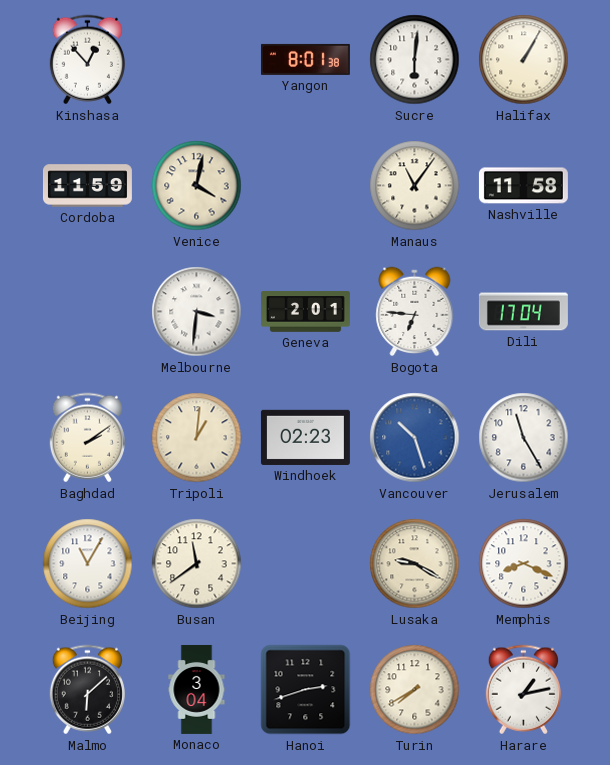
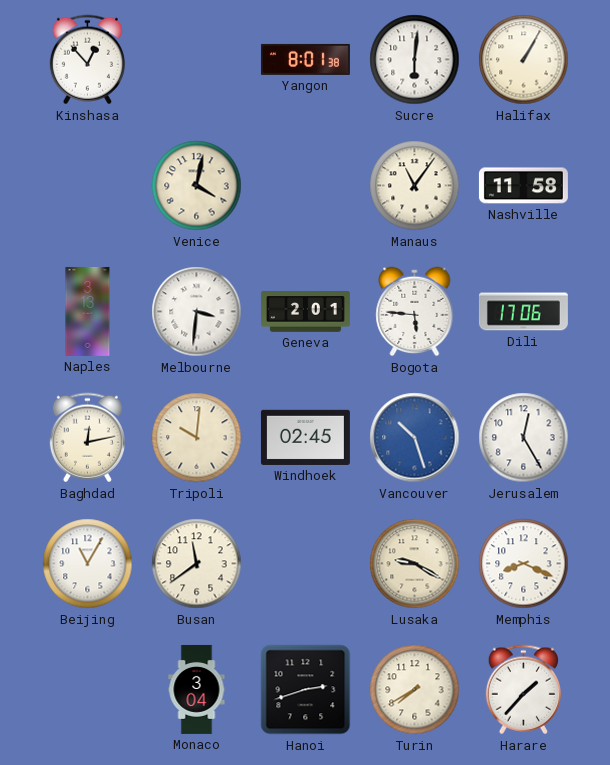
Cordoba: 11:59 -> none
Naples: none -> 3:13
Bogota: 6:46 -> 5:46
Dili: 17:04 -> 17:06
Baghdad: 2:09 -> 12:13
Tripoli: 1:01 -> 10:01
Windhoek: 02:23 -> 02:45
Jerusalem: 11:25 -> 12:25
Malmo: 6:08 -> none
Harare: 1:13 -> 1:37
